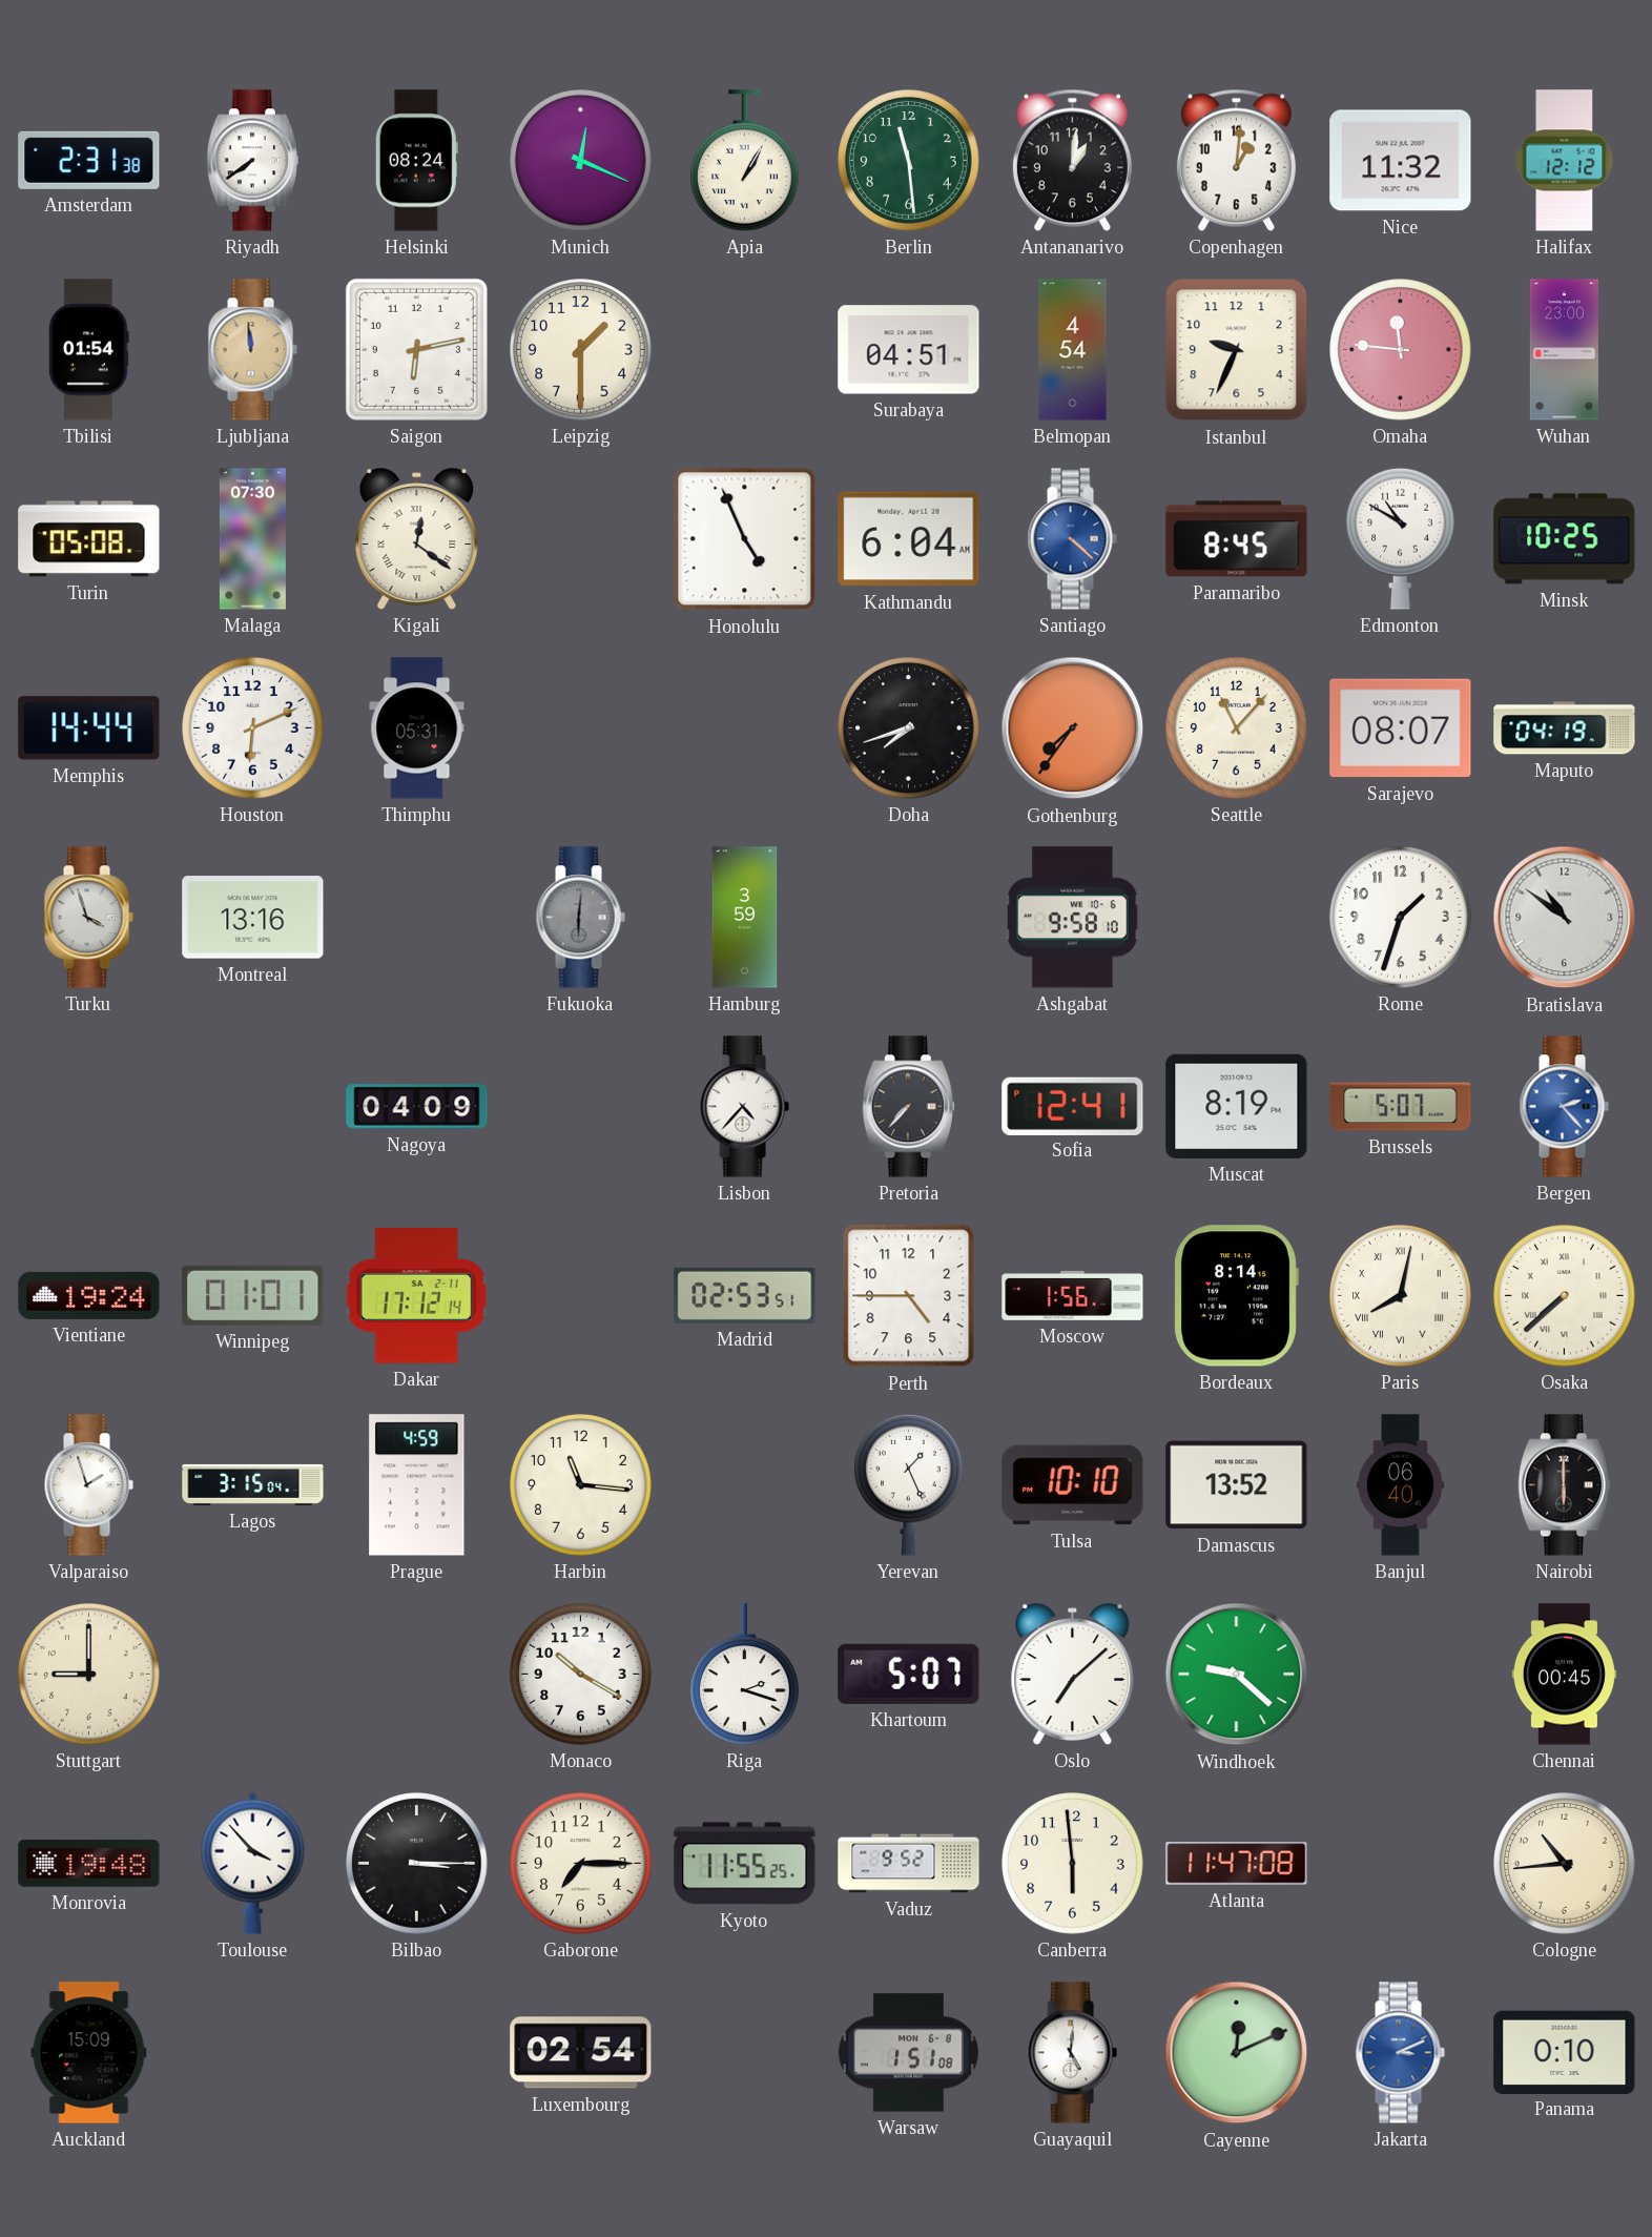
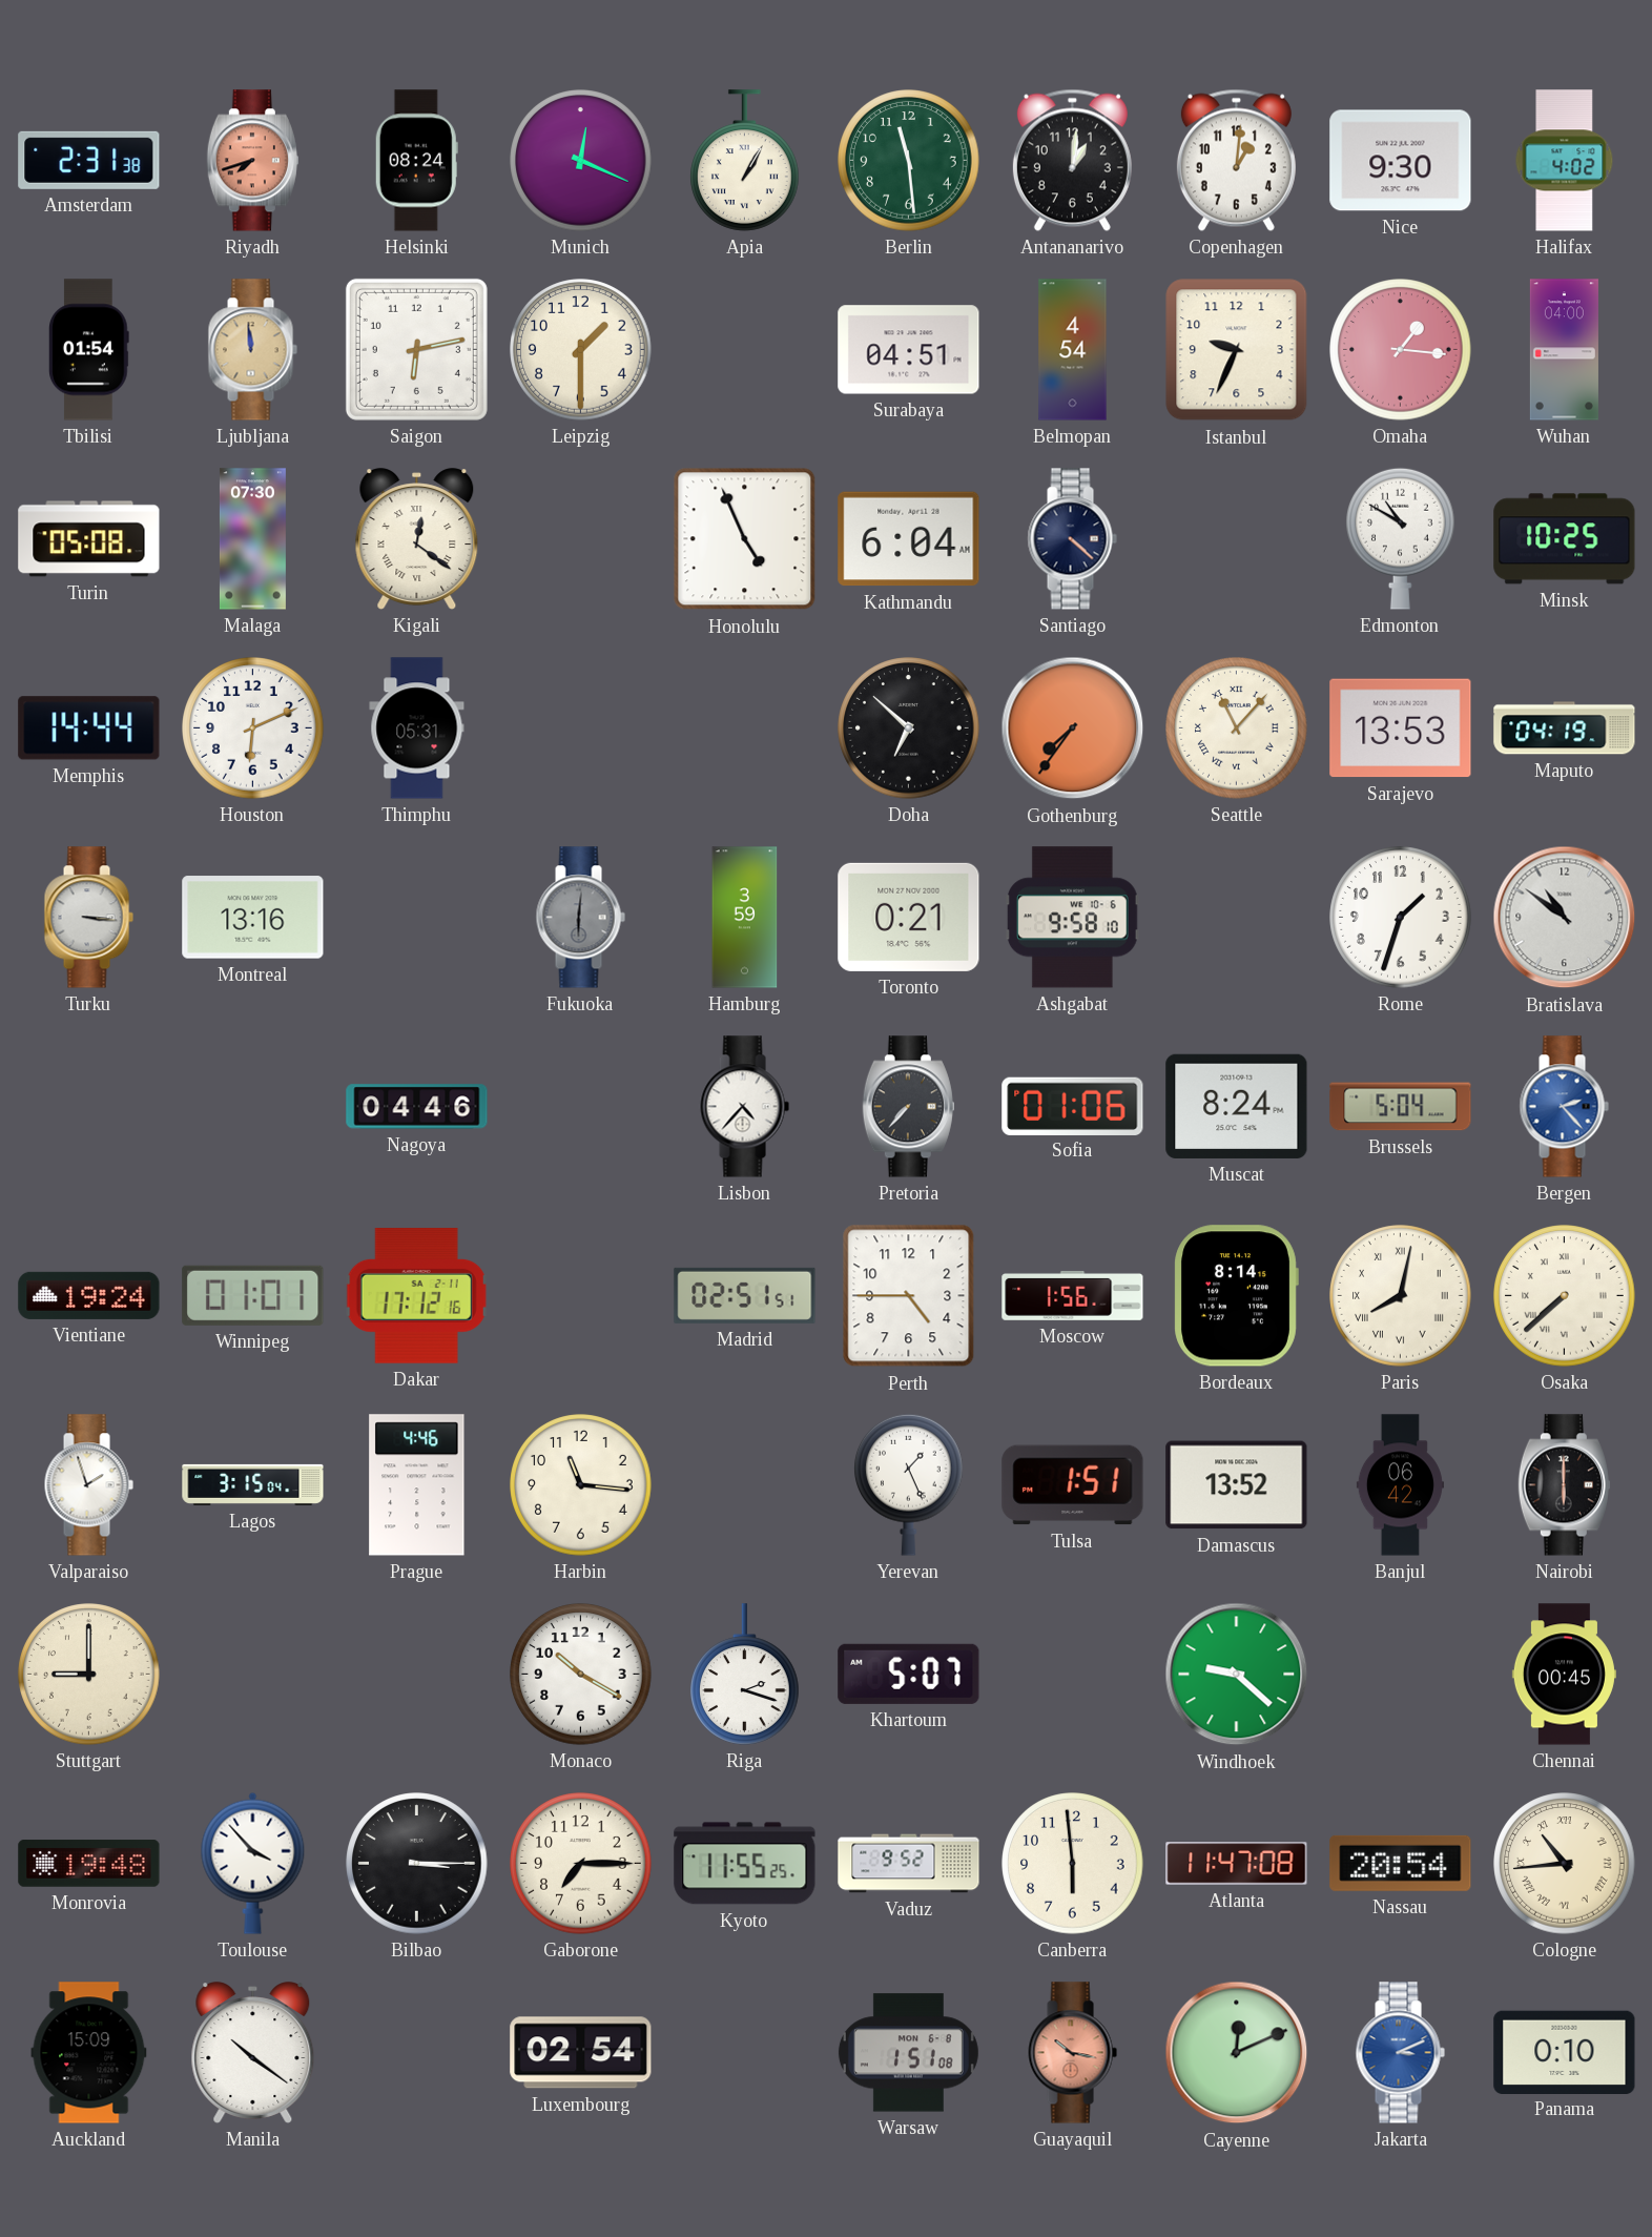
Riyadh: 7:39 -> 7:42
Riyadh dial: white -> salmon
Nice: 11:32 -> 9:30
Halifax: 12:12 -> 4:02
Omaha: 11:46 -> 1:16
Wuhan: 23:00 -> 04:00
Santiago dial: blue -> navy
Paramaribo: 8:45 -> none
Doha: 7:42 -> 6:52
Seattle numerals: Arabic -> Roman
Sarajevo: 08:07 -> 13:53
Turku: 3:57 -> 3:16
Toronto: none -> 0:21
Nagoya: 04:09 -> 04:46
Sofia: 12:41 -> 01:06
Muscat: 8:19 -> 8:24
Brussels: 5:07 -> 5:04
Dakar: 17:12:14 -> 17:12:16
Madrid: 02:53 -> 02:51
Prague: 4:59 -> 4:46
Tulsa: 10:10 -> 1:51
Banjul: 06:40 -> 06:42
Oslo: 7:08 -> none
Nassau: none -> 20:54
Cologne numerals: Arabic -> Roman
Manila: none -> 10:21
Guayaquil: 5:01 -> 10:17
Guayaquil dial: white -> salmon
